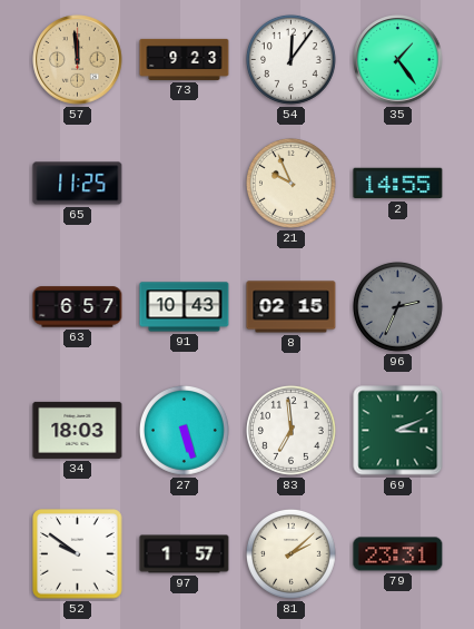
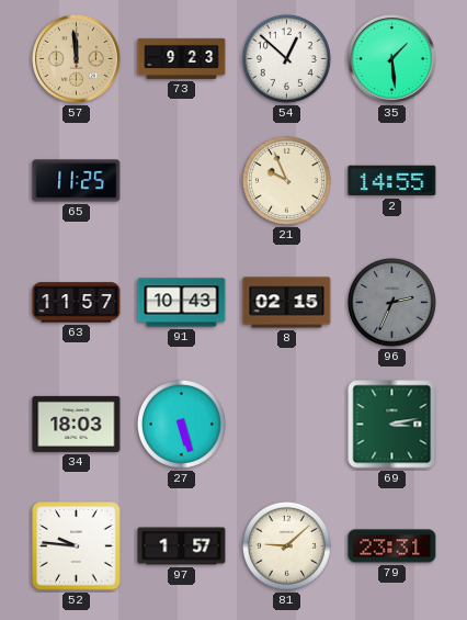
54: 12:06 -> 12:52
35: 1:24 -> 1:29
63: 6:57 -> 11:57
83: 6:59 -> none
69: 3:11 -> 3:13
52: 9:51 -> 9:46
81: 2:08 -> 9:08
